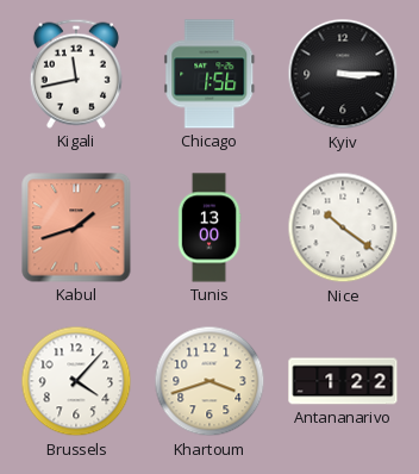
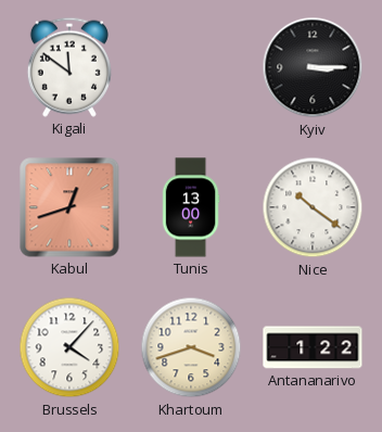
Kigali: 11:43 -> 11:51
Chicago: 1:56 -> none
Kabul: 1:42 -> 12:42
